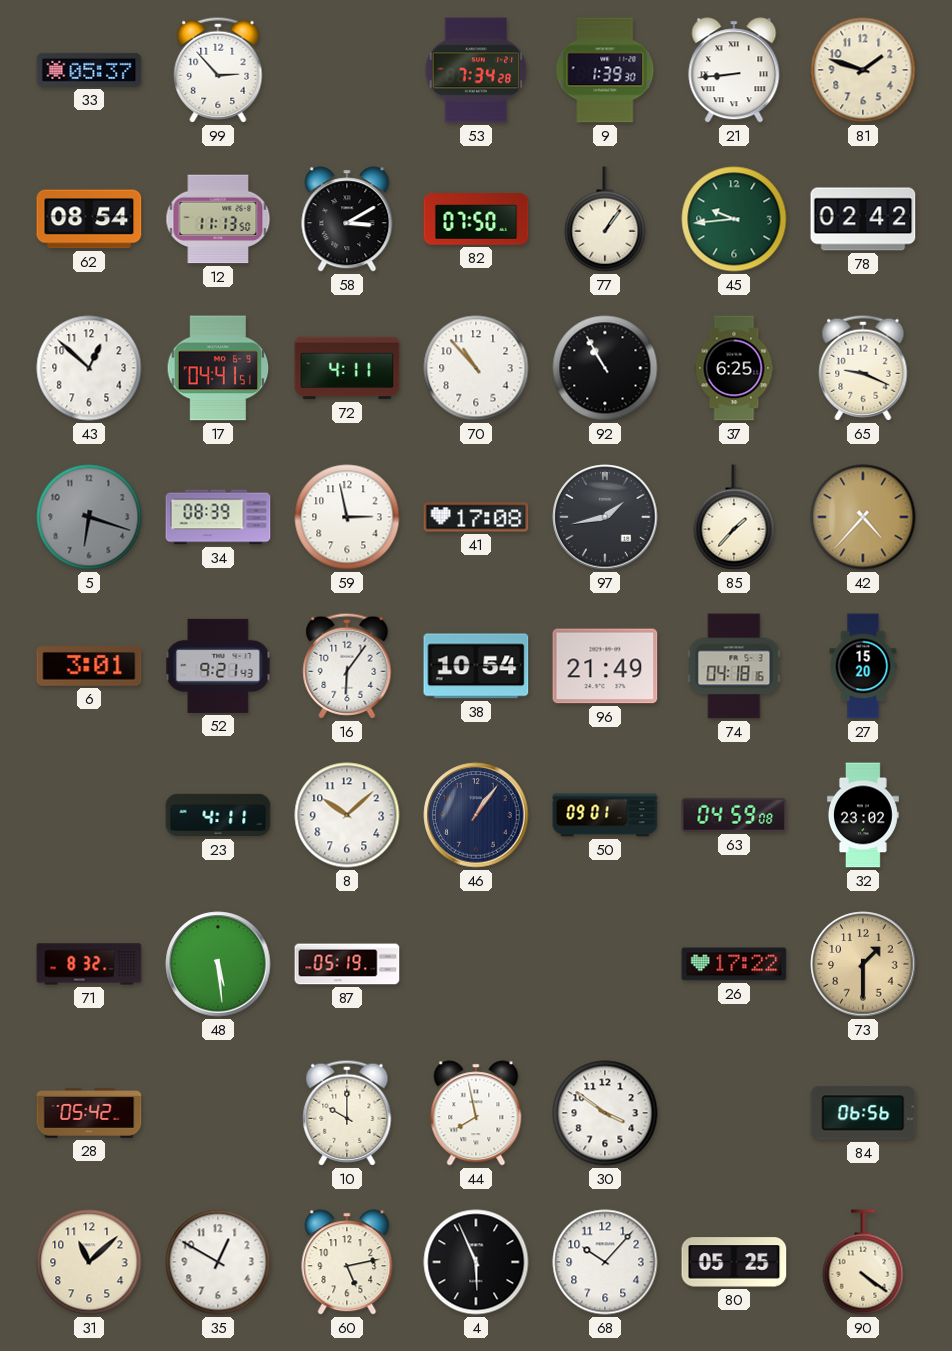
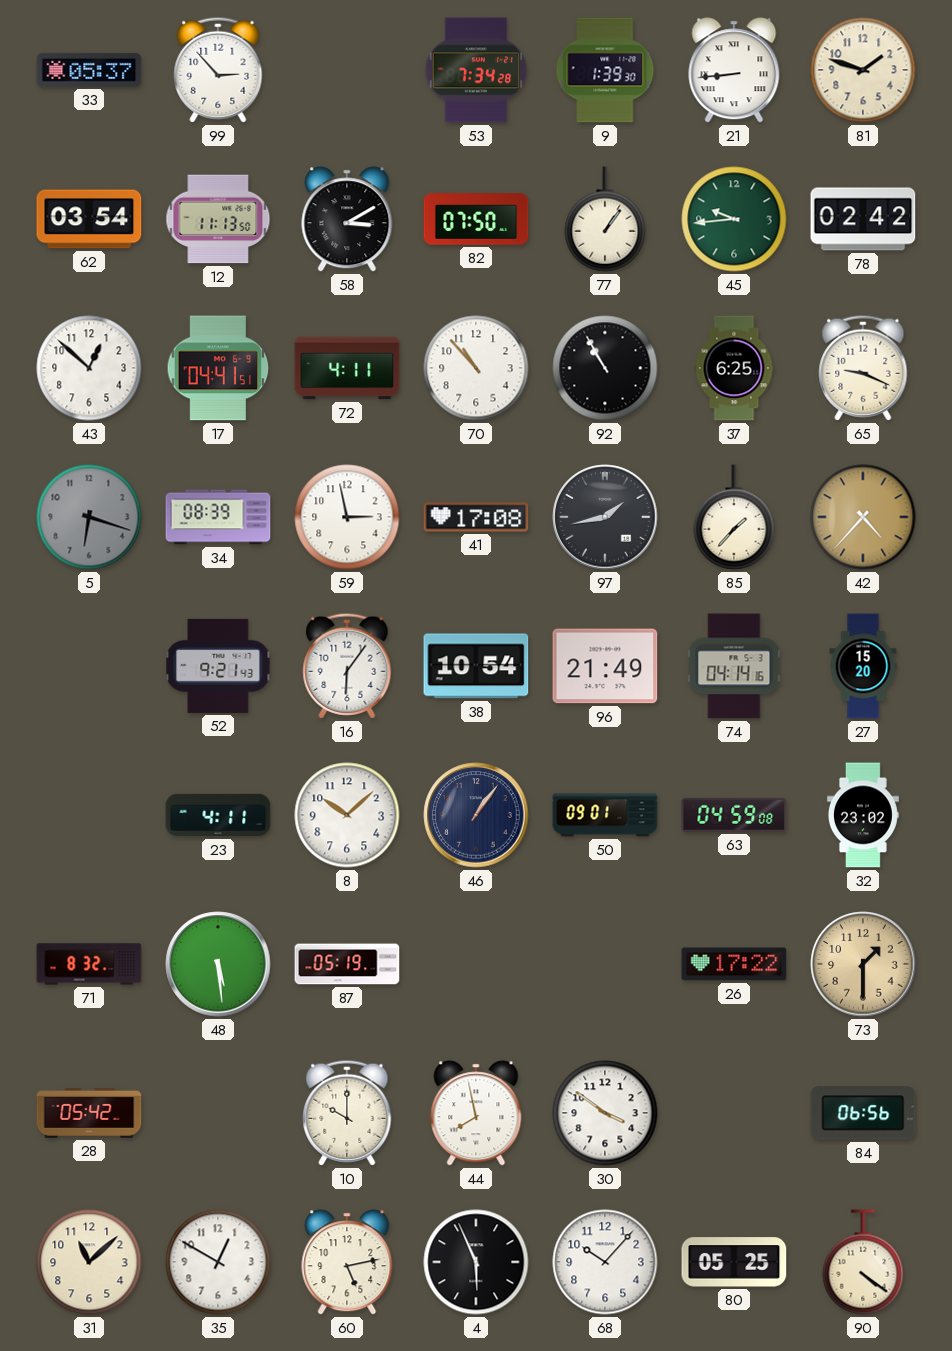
62: 08:54 -> 03:54
6: 3:01 -> none
74: 04:18 -> 04:14
